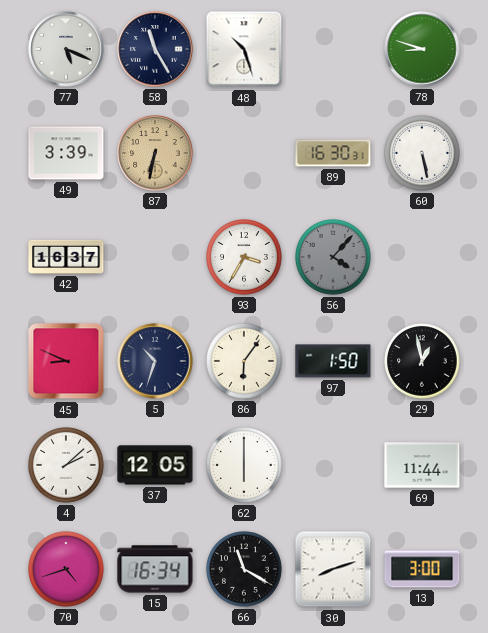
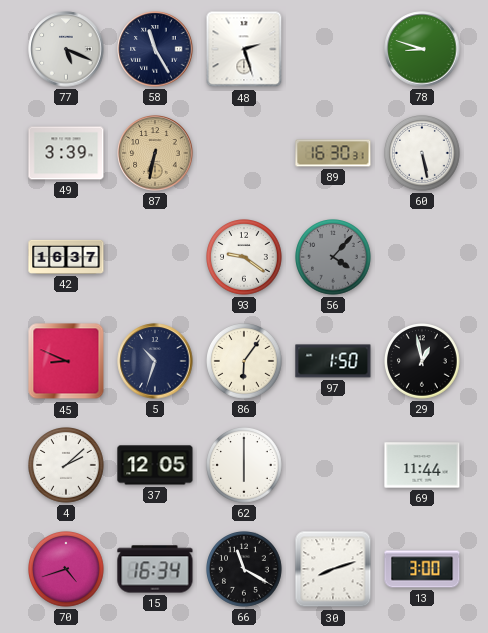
48: 10:27 -> 2:27
93: 3:35 -> 9:21
